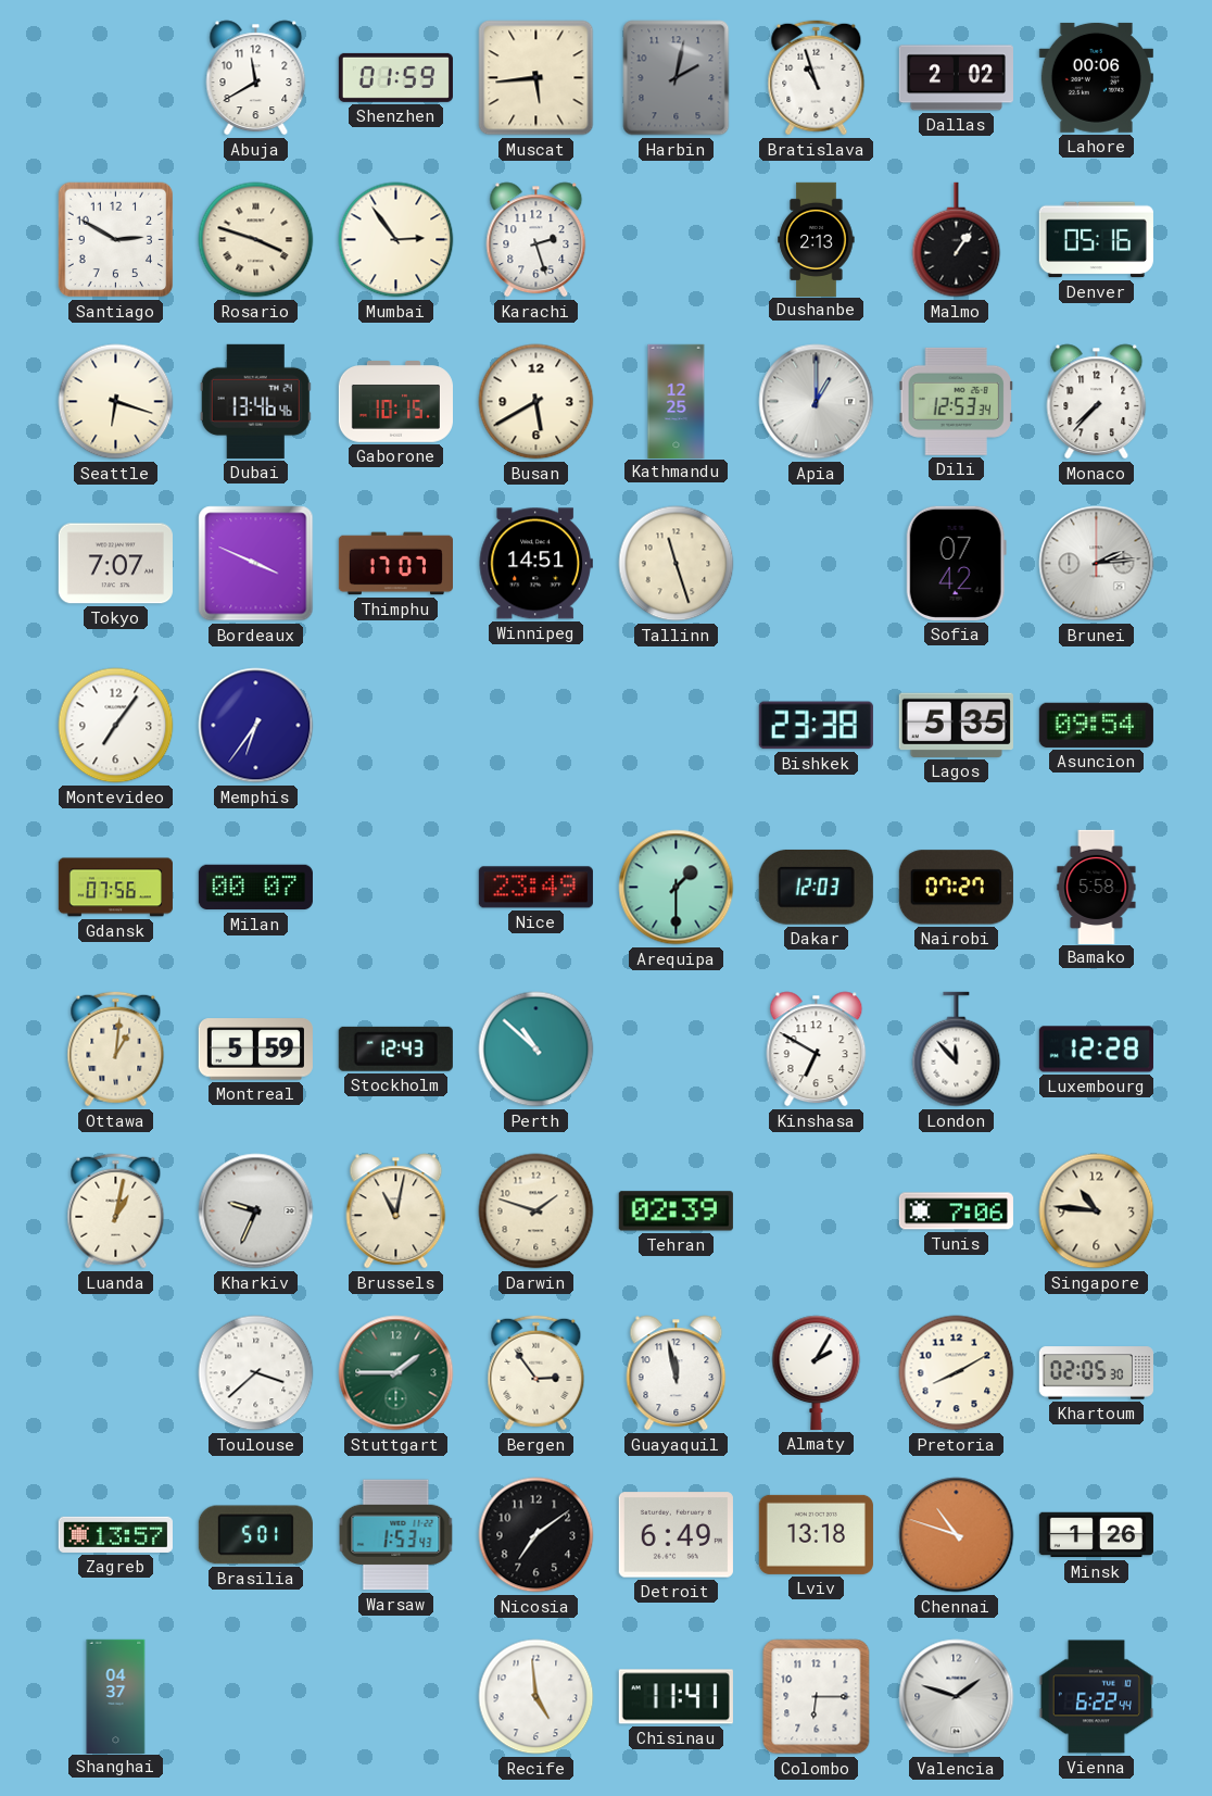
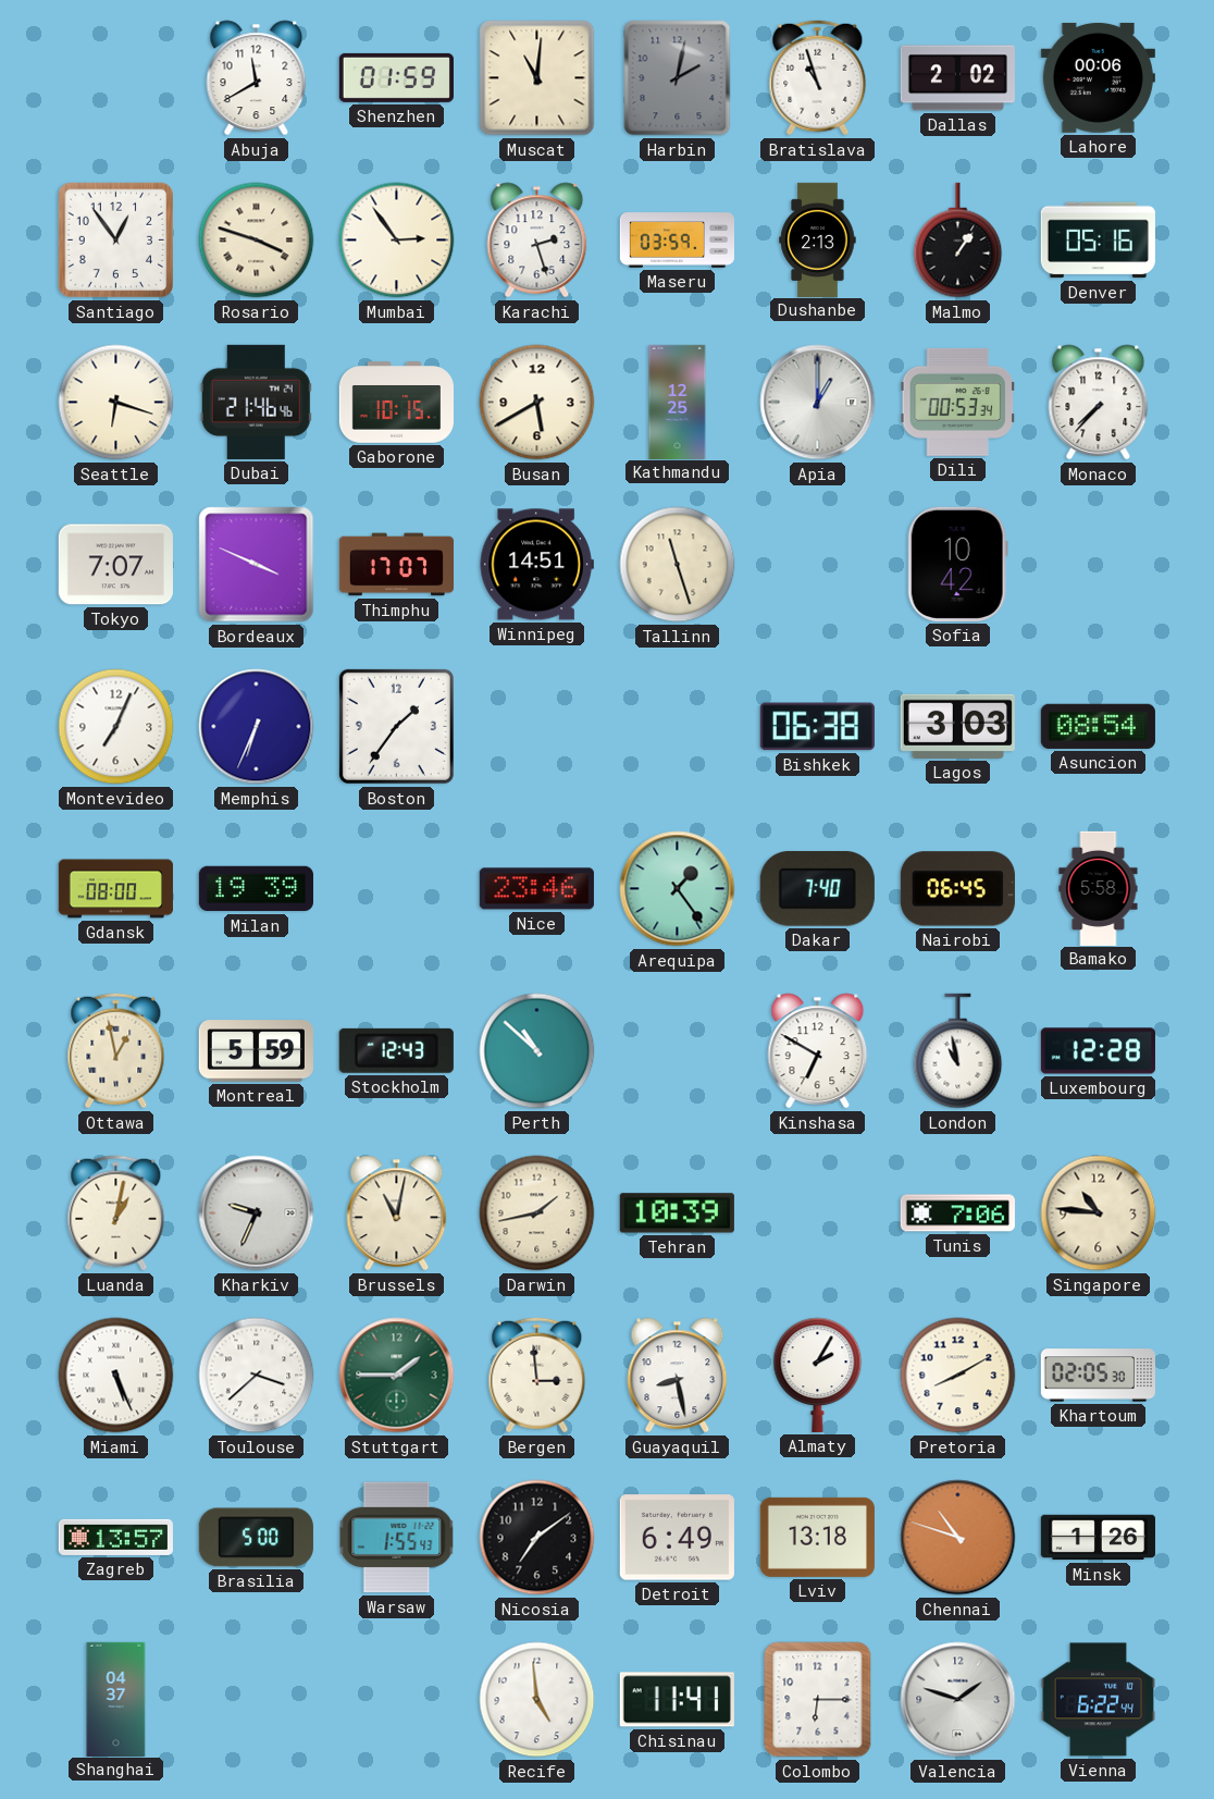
Muscat: 5:44 -> 11:01
Santiago: 2:50 -> 12:54
Maseru: none -> 03:59
Dubai: 13:46 -> 21:46
Dili: 12:53 -> 00:53
Sofia: 07:42 -> 10:42
Brunei: 2:14 -> none
Montevideo: 7:06 -> 7:04
Memphis: 6:36 -> 6:34
Boston: none -> 1:36
Bishkek: 23:38 -> 06:38
Lagos: 5:35 -> 3:03
Asuncion: 09:54 -> 08:54
Gdansk: 07:56 -> 08:00
Milan: 00:07 -> 19:39
Nice: 23:49 -> 23:46
Arequipa: 1:30 -> 1:24
Dakar: 12:03 -> 7:40
Nairobi: 07:27 -> 06:45
Ottawa: 1:01 -> 12:58
London: 11:53 -> 10:58
Darwin: 1:48 -> 1:43
Tehran: 02:39 -> 10:39
Miami: none -> 5:26
Bergen: 2:54 -> 2:59
Guayaquil: 11:58 -> 8:28
Brasilia: 5:01 -> 5:00
Warsaw: 1:53 -> 1:55
